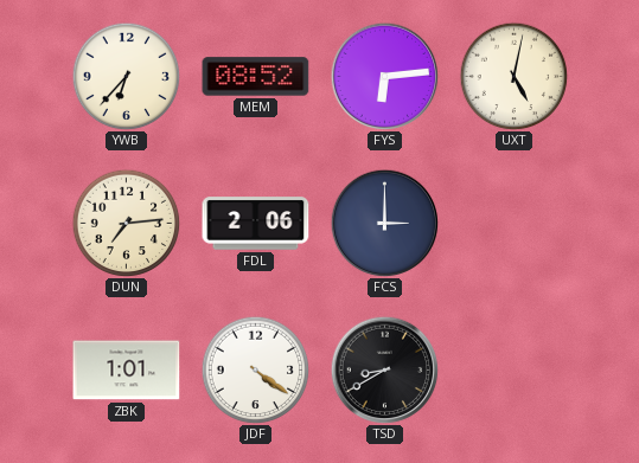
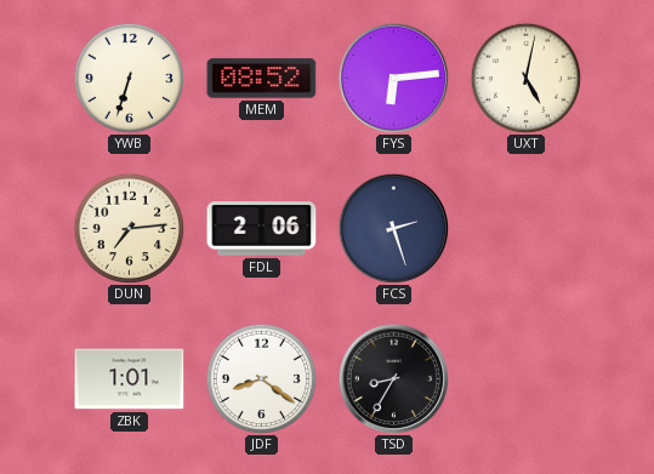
YWB: 6:37 -> 6:33
FCS: 3:00 -> 2:27
JDF: 4:21 -> 8:21
TSD: 8:40 -> 8:35
